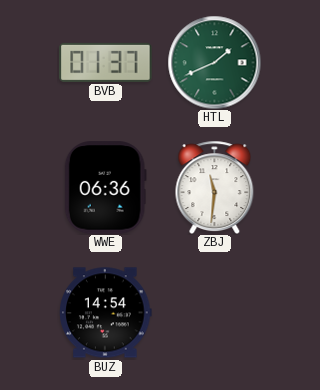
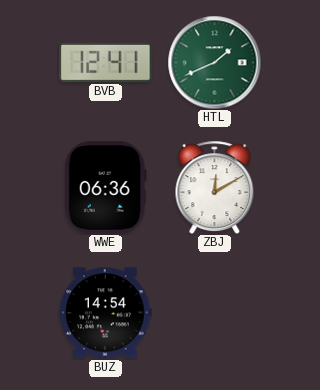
BVB: 01:37 -> 12:41
ZBJ: 11:31 -> 12:10
